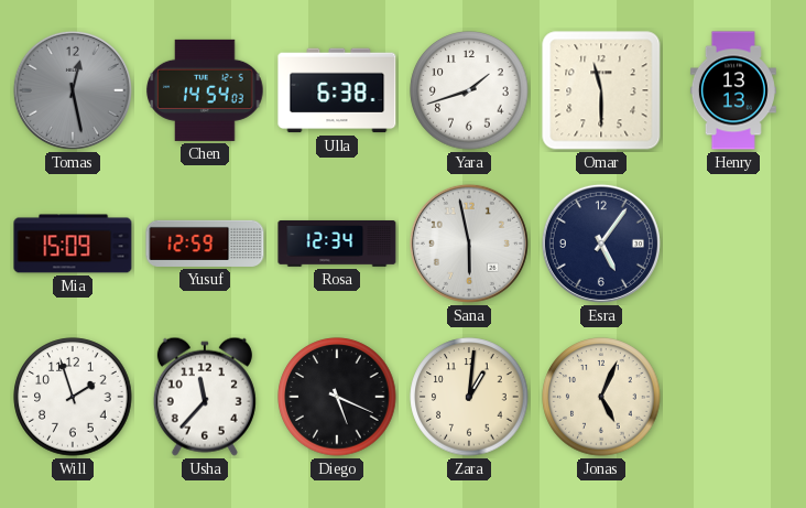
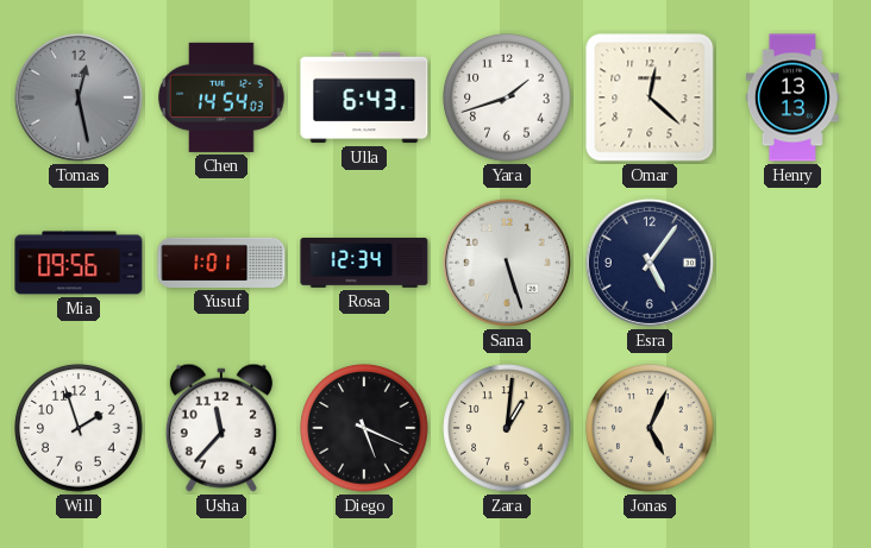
Ulla: 6:38 -> 6:43
Omar: 11:30 -> 12:22
Mia: 15:09 -> 09:56
Yusuf: 12:59 -> 1:01
Sana: 5:58 -> 5:27
